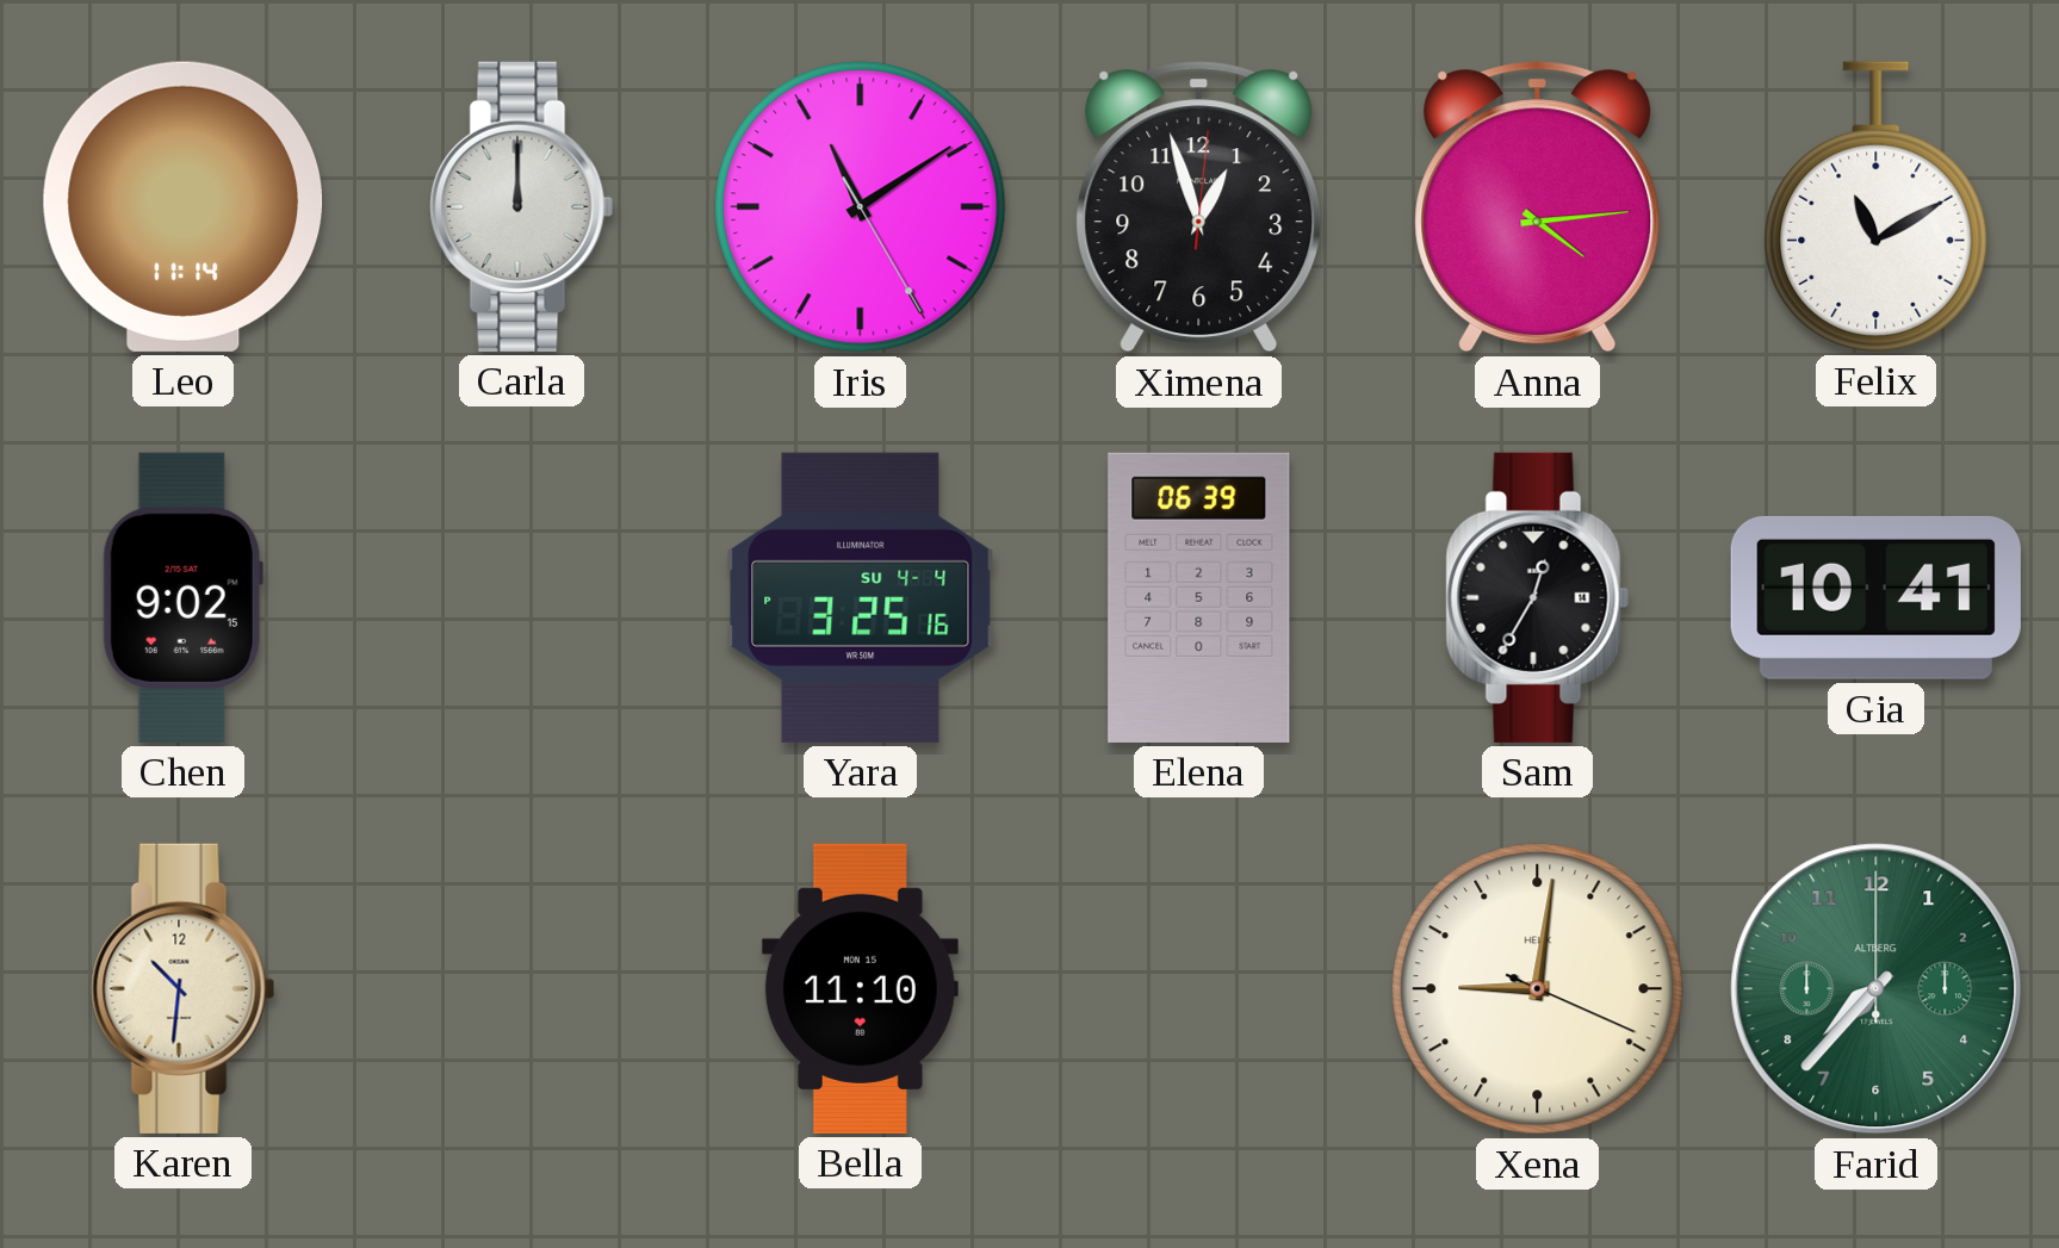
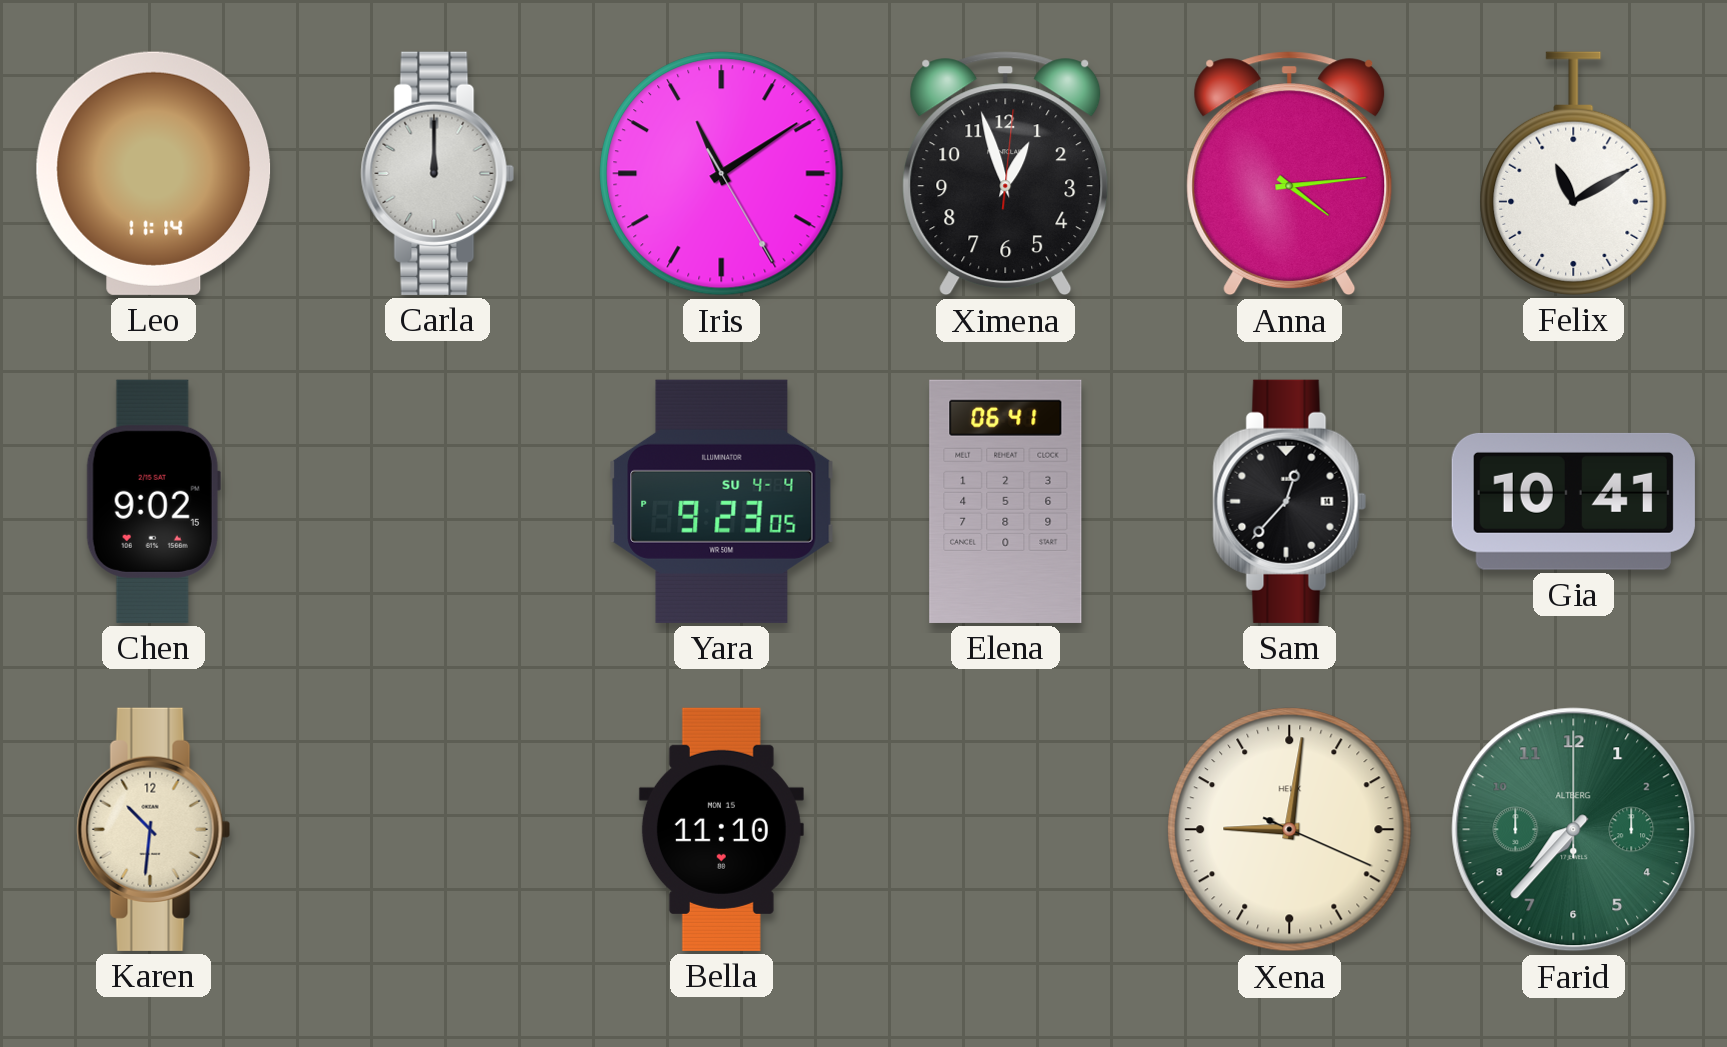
Yara: 3:25 -> 9:23
Elena: 06:39 -> 06:41
Sam: 12:35 -> 12:37
